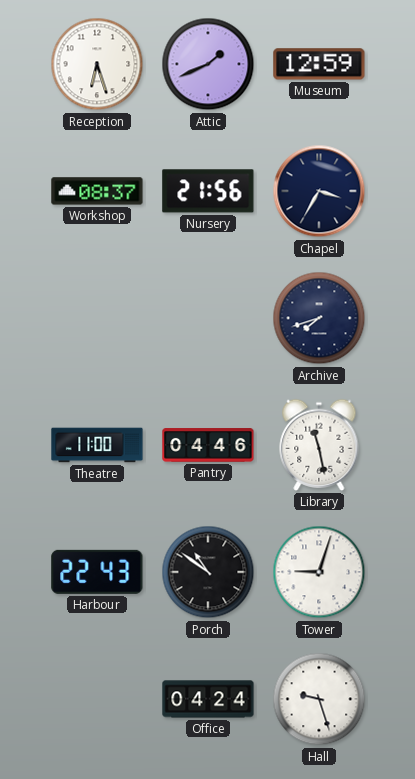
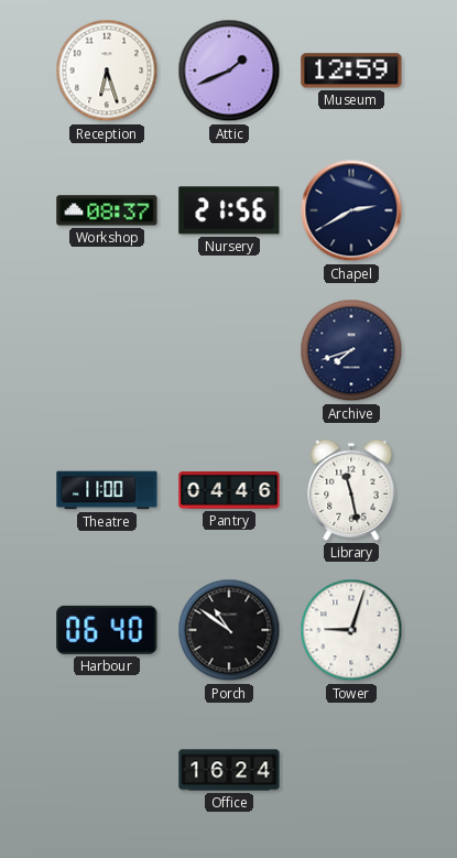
Chapel: 3:35 -> 2:40
Harbour: 22:43 -> 06:40
Office: 04:24 -> 16:24
Hall: 9:27 -> none
